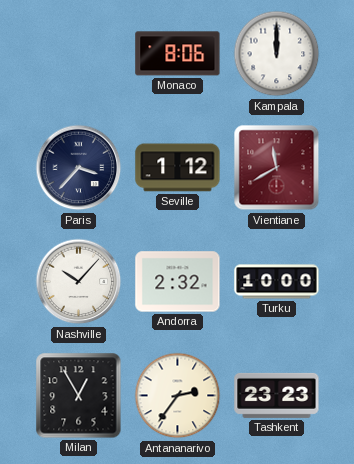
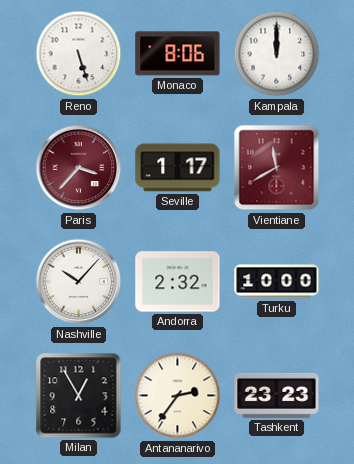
Reno: none -> 5:27
Paris dial: navy -> burgundy
Seville: 1:12 -> 1:17
